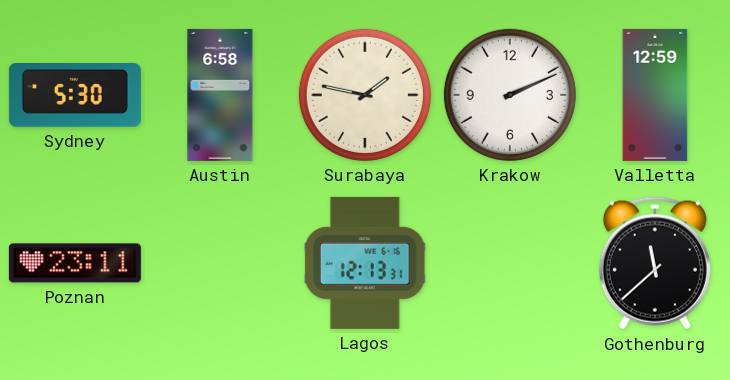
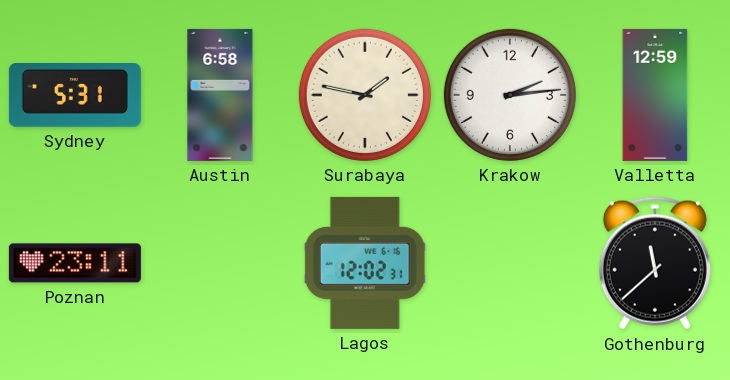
Sydney: 5:30 -> 5:31
Krakow: 2:11 -> 2:14
Lagos: 12:13 -> 12:02
